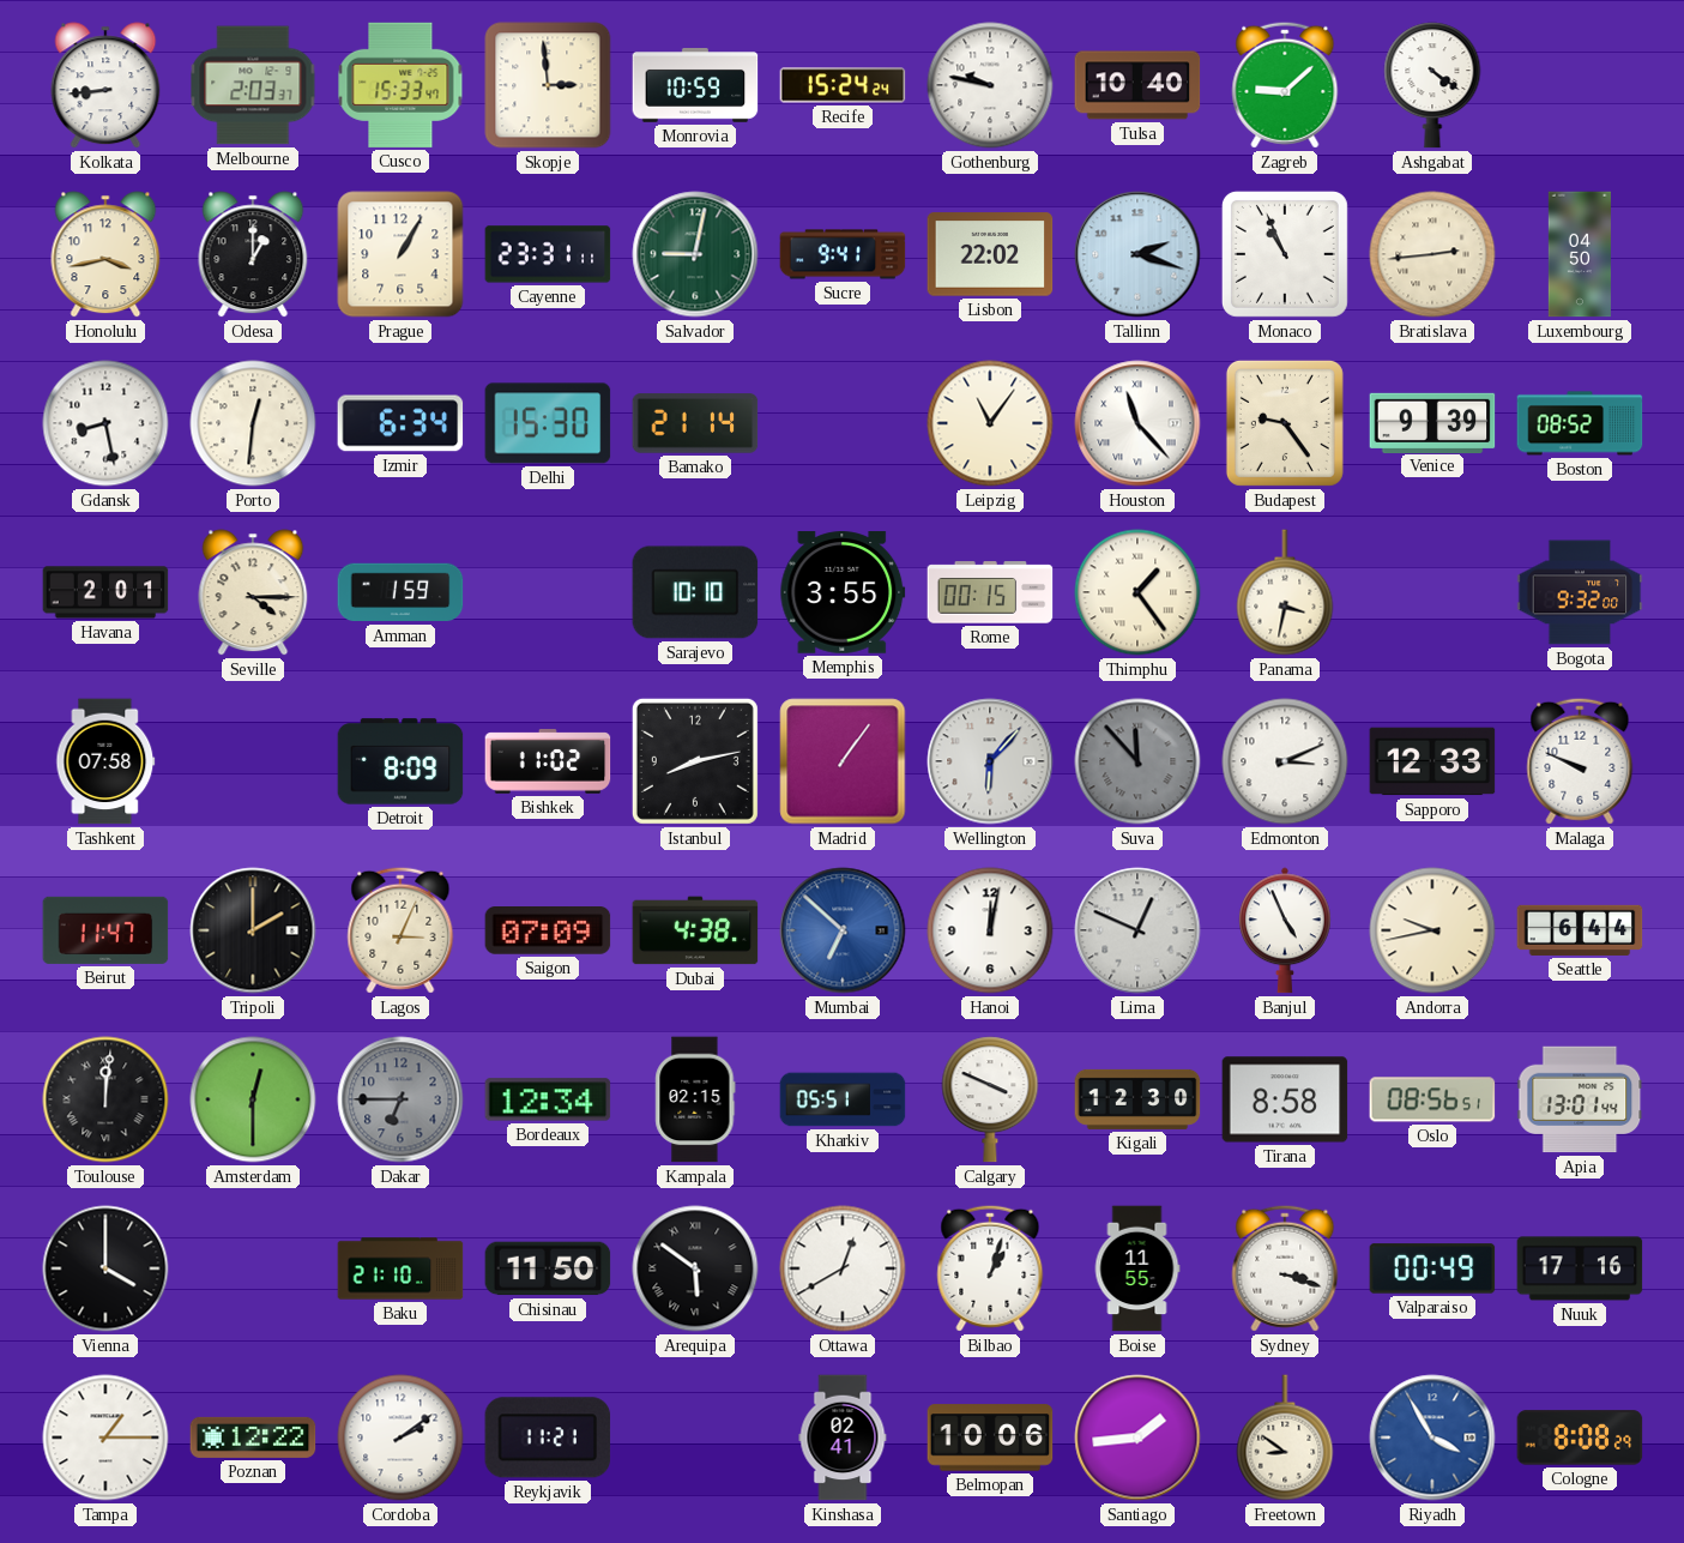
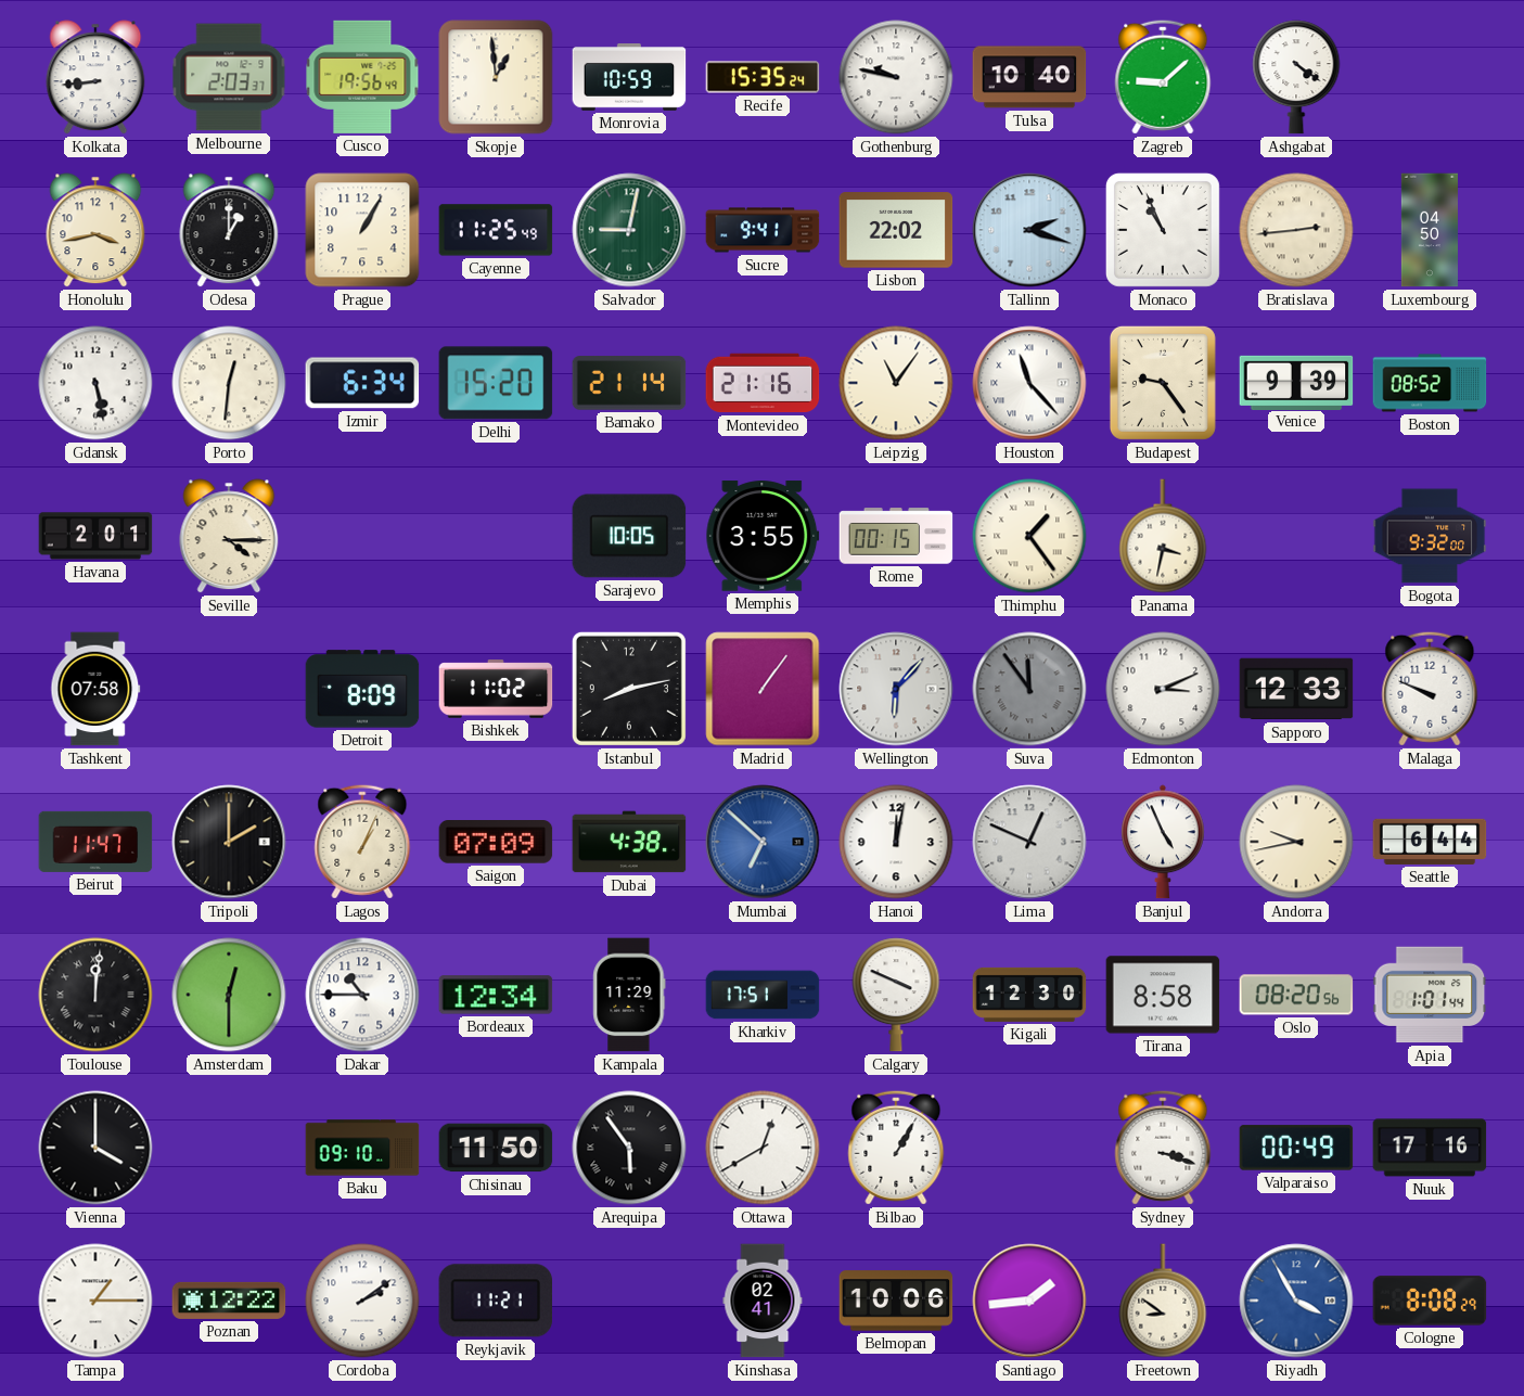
Cusco: 15:33 -> 19:56
Skopje: 2:59 -> 12:59
Recife: 15:24 -> 15:35
Cayenne: 23:31 -> 11:25
Gdansk: 8:28 -> 5:28
Delhi: 15:30 -> 15:20
Montevideo: none -> 21:16
Amman: 1:59 -> none
Sarajevo: 10:10 -> 10:05
Suva: 11:53 -> 11:54
Lagos: 3:04 -> 1:04
Dakar: 6:45 -> 10:45
Dakar dial: grey -> white
Kampala: 02:15 -> 11:29
Kharkiv: 05:51 -> 17:51
Oslo: 08:56 -> 08:20
Apia: 13:01 -> 1:01
Baku: 21:10 -> 09:10
Arequipa: 5:51 -> 5:54
Bilbao: 1:03 -> 1:05
Boise: 11:55 -> none
